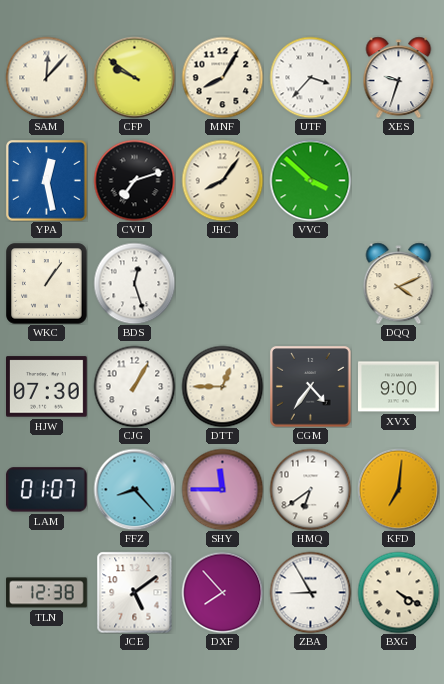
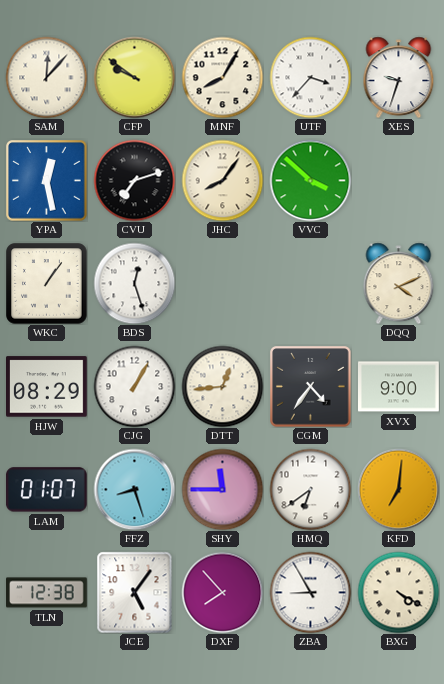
HJW: 07:30 -> 08:29
DTT: 12:45 -> 12:44
FFZ: 8:23 -> 8:27
JCE: 5:09 -> 5:06
